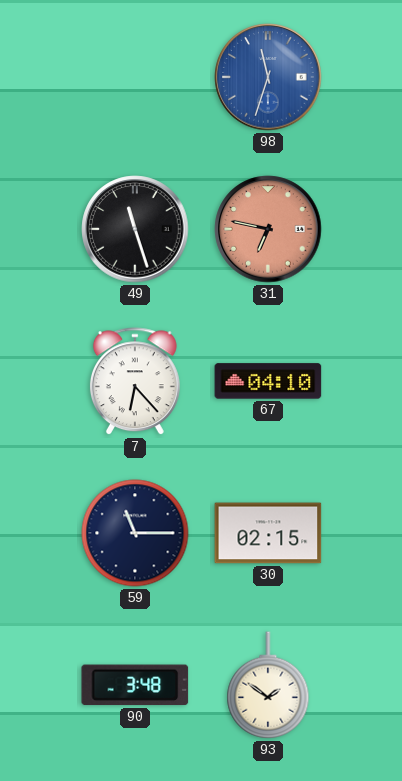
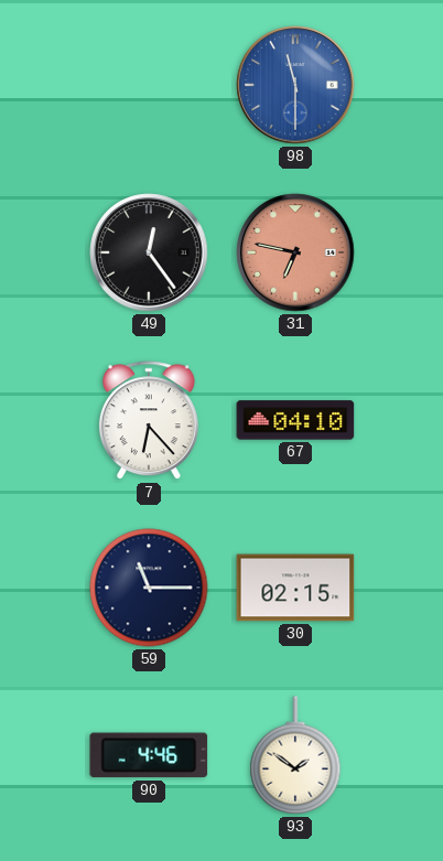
98: 11:33 -> 11:30
49: 11:27 -> 12:24
90: 3:48 -> 4:46
